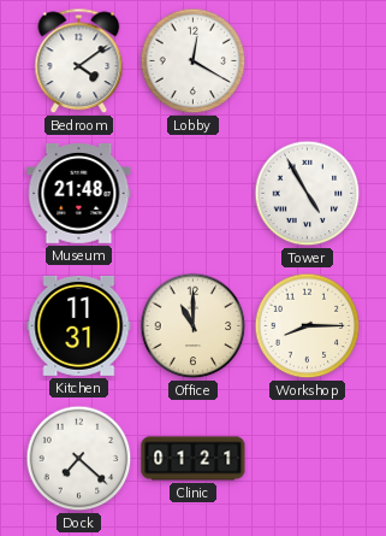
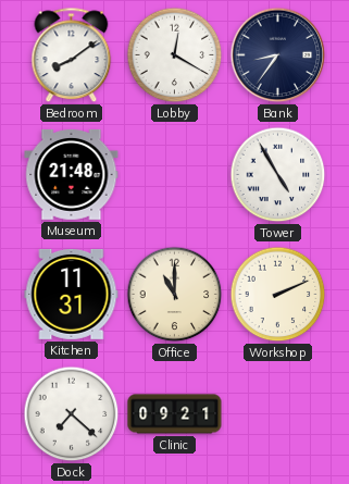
Bedroom: 4:09 -> 8:09
Bank: none -> 8:36
Workshop: 8:15 -> 2:11
Clinic: 01:21 -> 09:21
